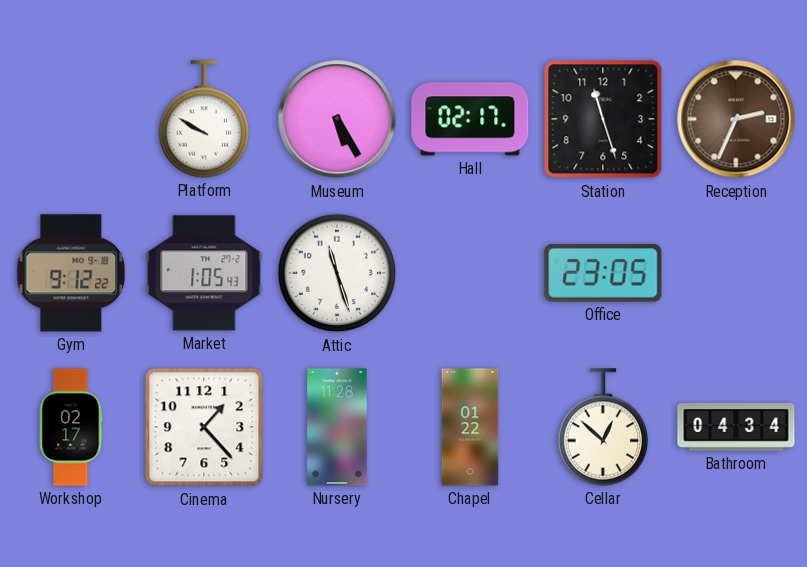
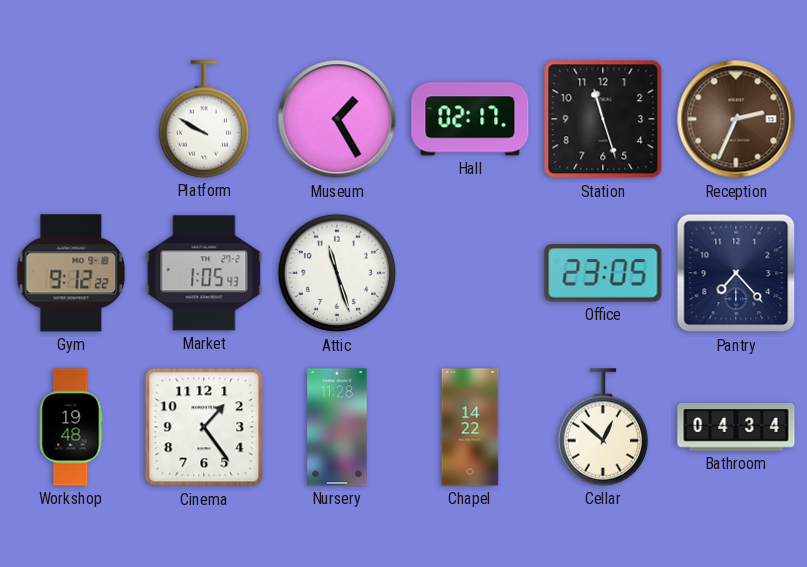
Museum: 5:25 -> 1:25
Pantry: none -> 7:23
Workshop: 02:17 -> 19:48
Cinema: 1:23 -> 1:24
Chapel: 01:22 -> 14:22
